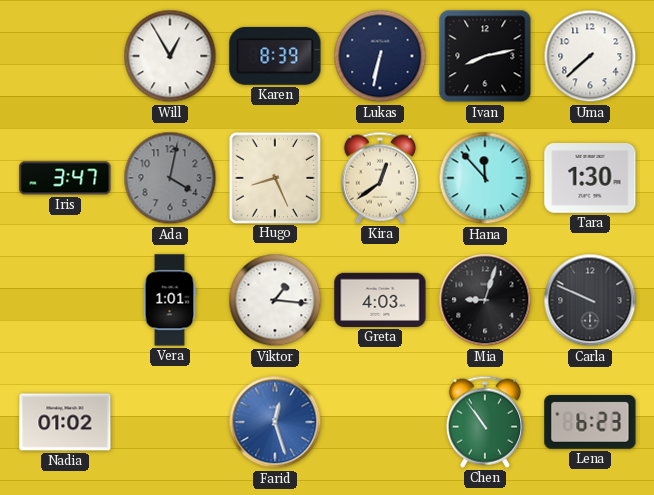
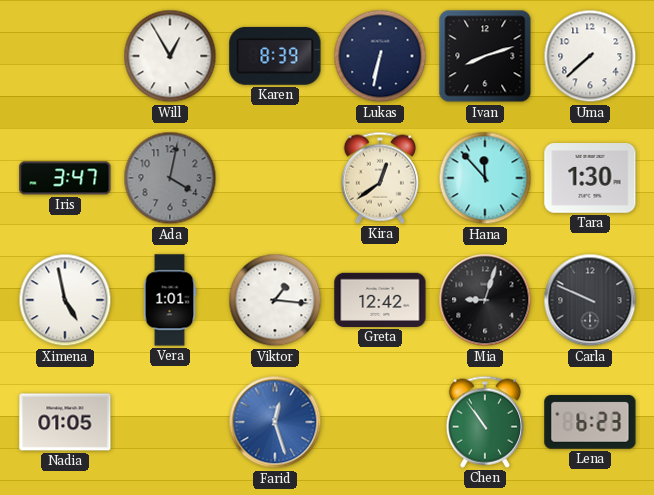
Ivan: 8:13 -> 8:12
Hugo: 8:26 -> none
Ximena: none -> 4:58
Greta: 4:03 -> 12:42
Nadia: 01:02 -> 01:05
